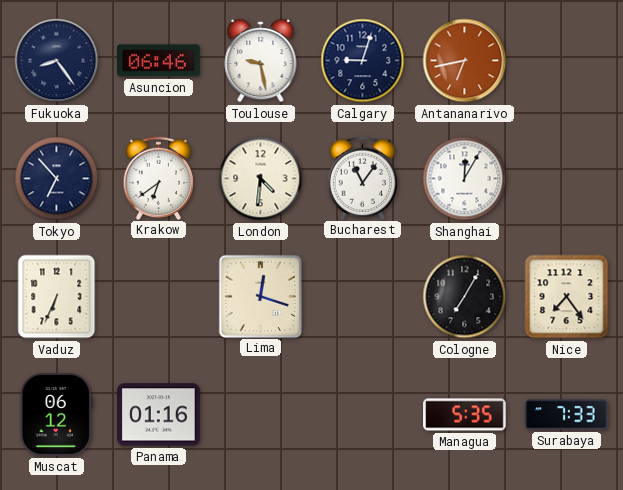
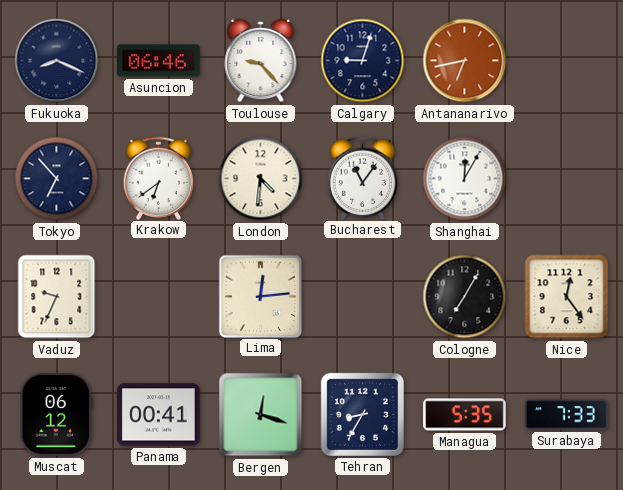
Fukuoka: 8:24 -> 8:19
Toulouse: 9:28 -> 9:23
Vaduz: 6:34 -> 9:34
Lima: 12:18 -> 12:14
Nice: 7:24 -> 12:24
Panama: 01:16 -> 00:41
Bergen: none -> 12:18
Tehran: none -> 8:35
